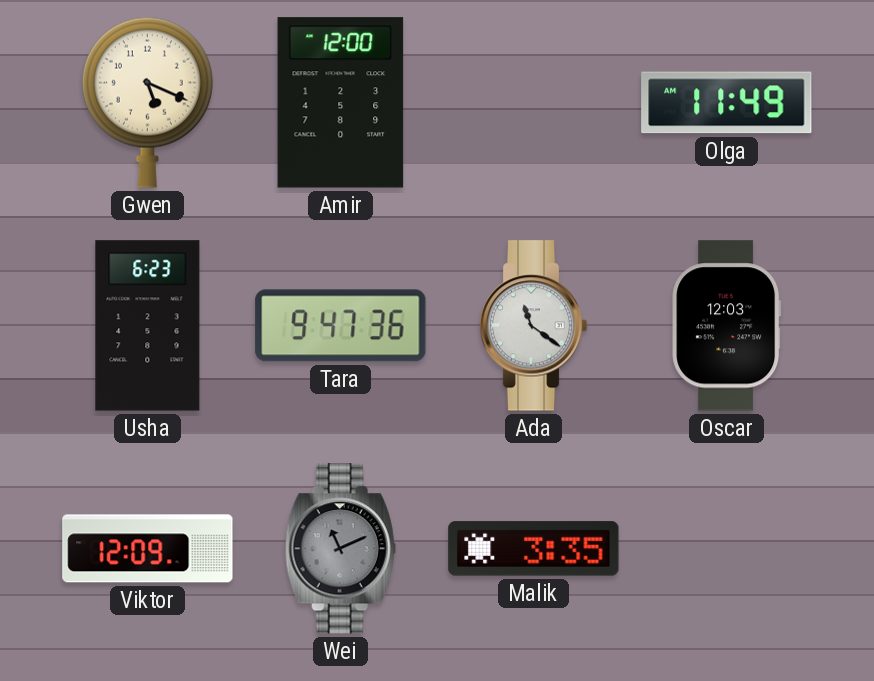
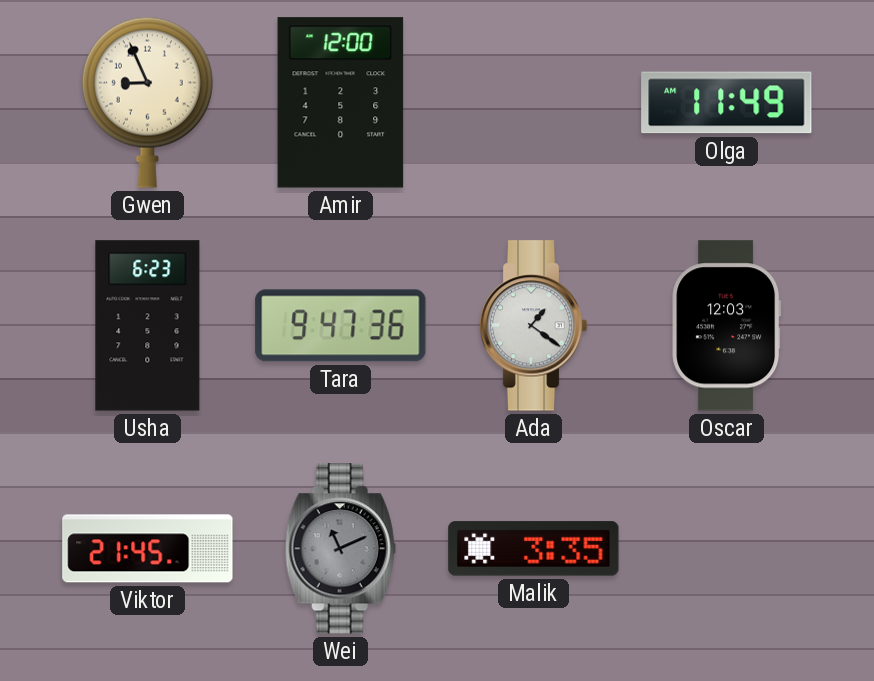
Gwen: 5:19 -> 8:56
Ada: 11:21 -> 1:21
Viktor: 12:09 -> 21:45
